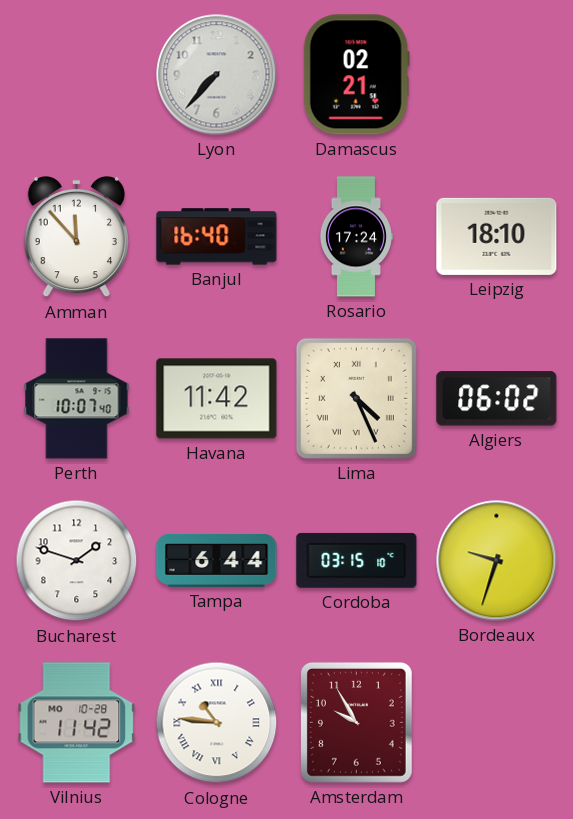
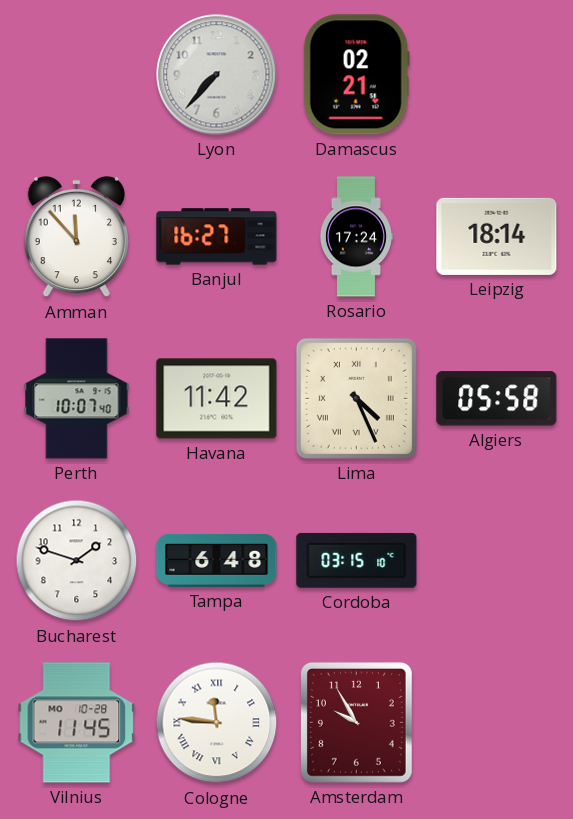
Banjul: 16:40 -> 16:27
Leipzig: 18:10 -> 18:14
Algiers: 06:02 -> 05:58
Tampa: 6:44 -> 6:48
Bordeaux: 9:33 -> none
Vilnius: 11:42 -> 11:45
Cologne: 10:46 -> 11:46
